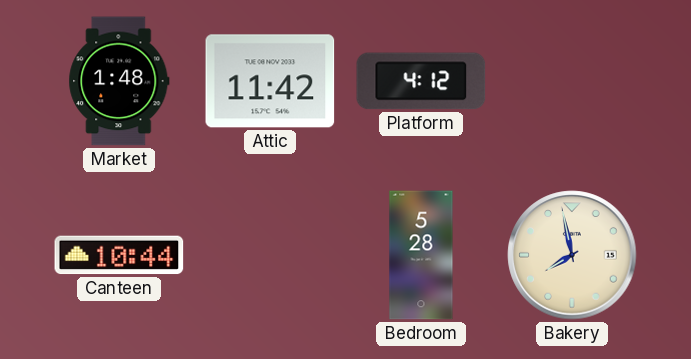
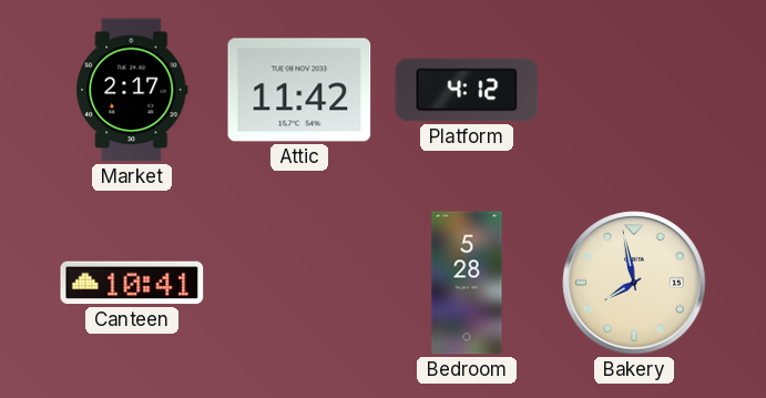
Market: 1:48 -> 2:17
Canteen: 10:44 -> 10:41
